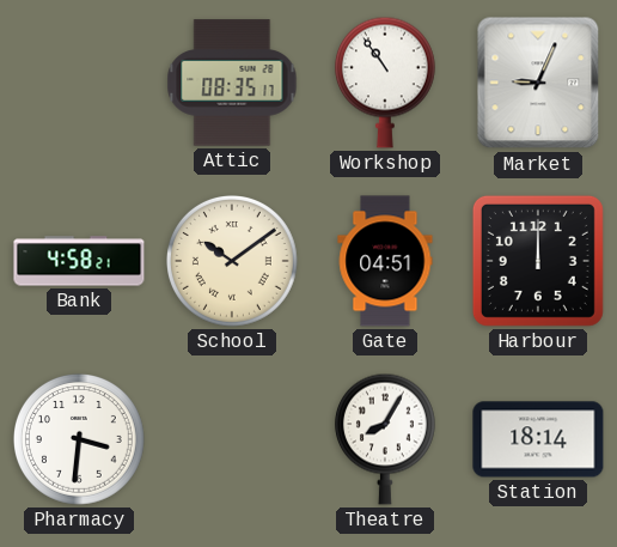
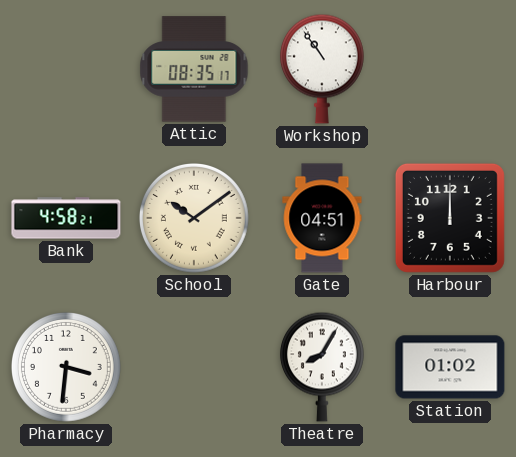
Market: 9:04 -> none
Station: 18:14 -> 01:02
